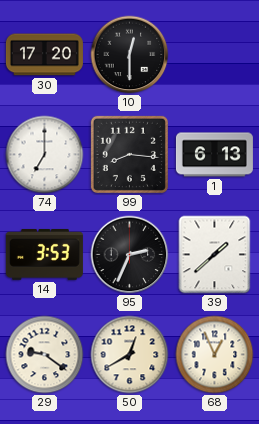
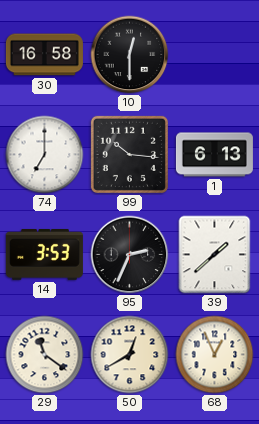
30: 17:20 -> 16:58
99: 8:16 -> 10:16
29: 9:21 -> 11:21
